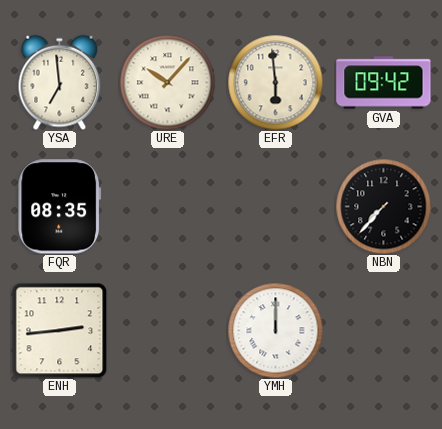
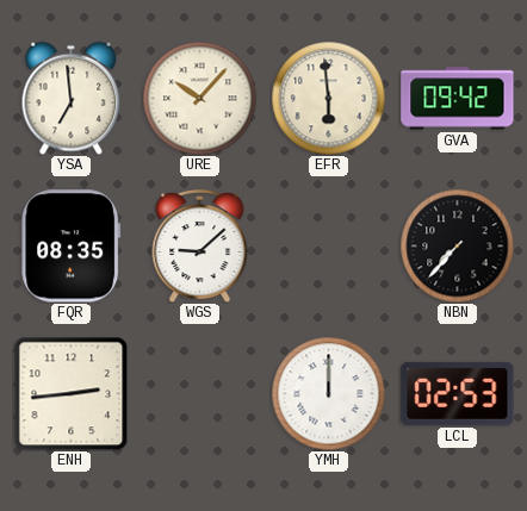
WGS: none -> 9:08
LCL: none -> 02:53
